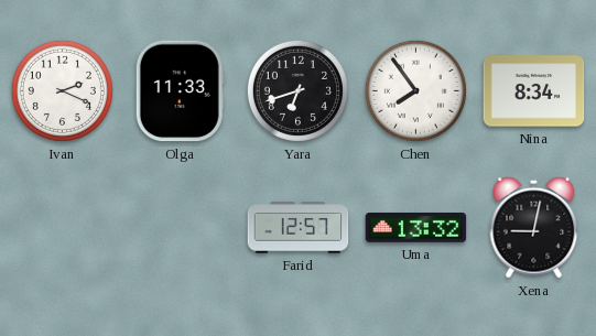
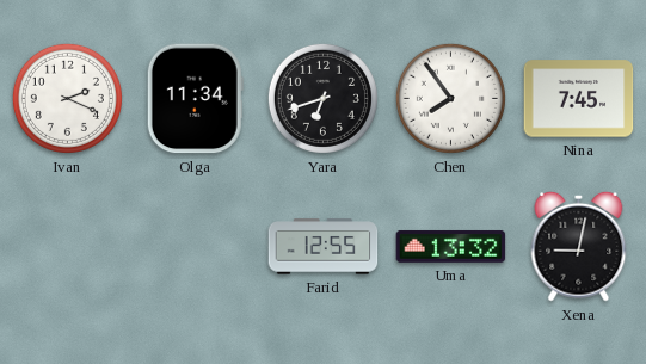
Olga: 11:33 -> 11:34
Nina: 8:34 -> 7:45
Farid: 12:57 -> 12:55
